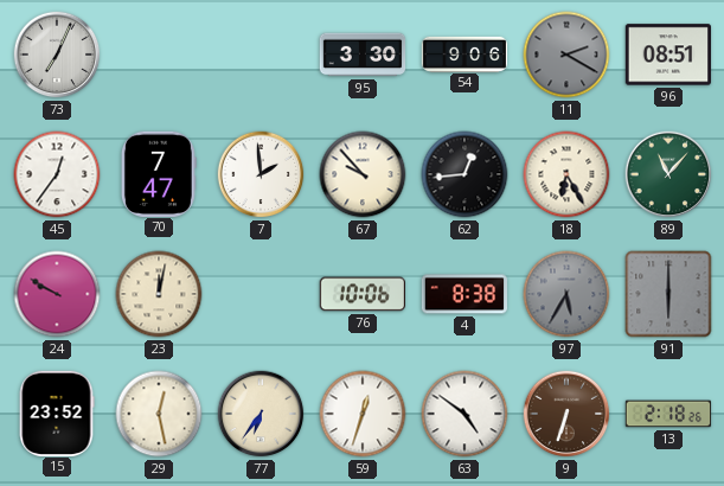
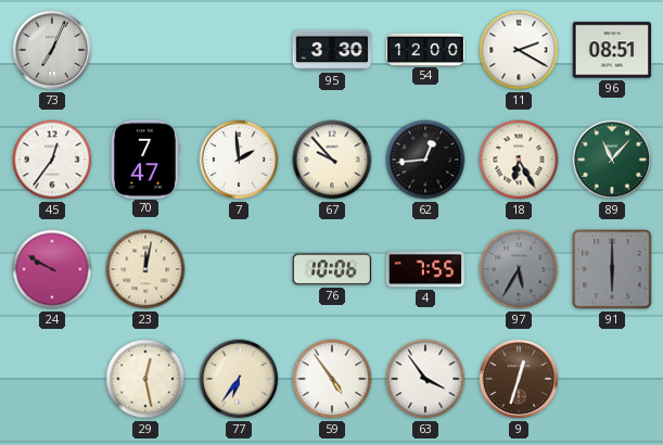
54: 9:06 -> 12:00
11 dial: grey -> white
4: 8:38 -> 7:55
15: 23:52 -> none
59: 12:33 -> 4:54
63: 4:51 -> 3:54
9: 6:33 -> 12:33
13: 2:18 -> none
